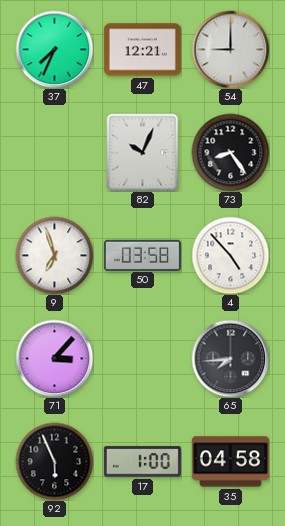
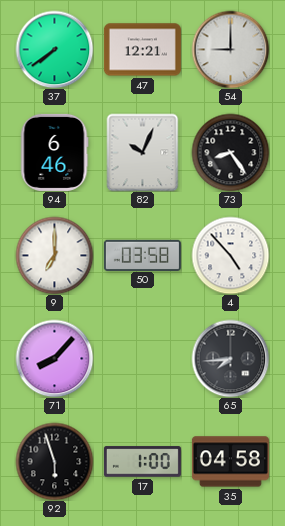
37: 7:34 -> 7:39
94: none -> 6:46
9: 6:57 -> 7:00
71: 3:07 -> 8:07
92: 5:56 -> 5:57
